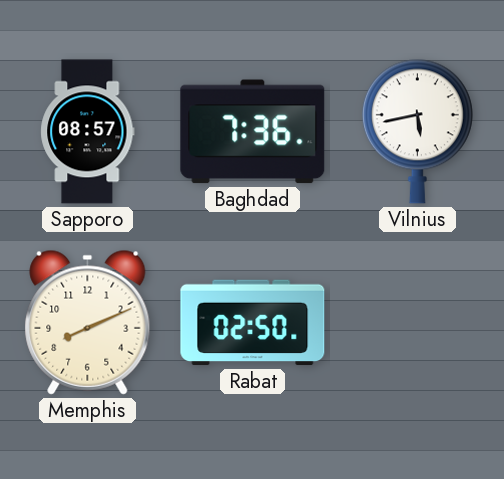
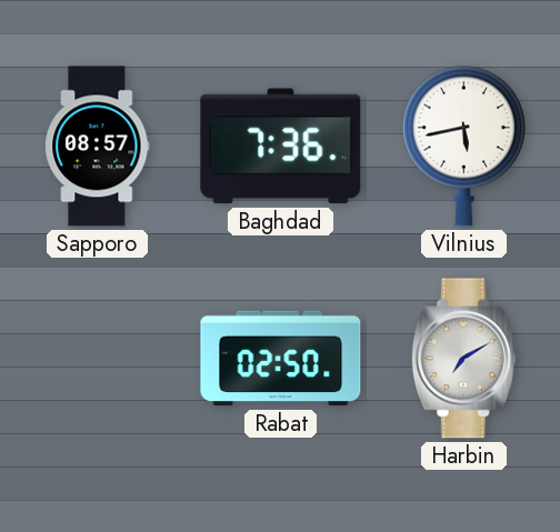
Memphis: 8:11 -> none
Harbin: none -> 7:10
